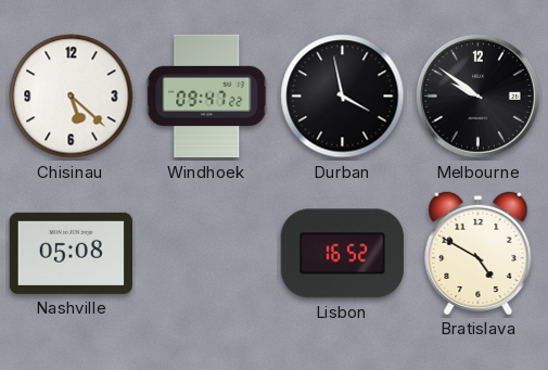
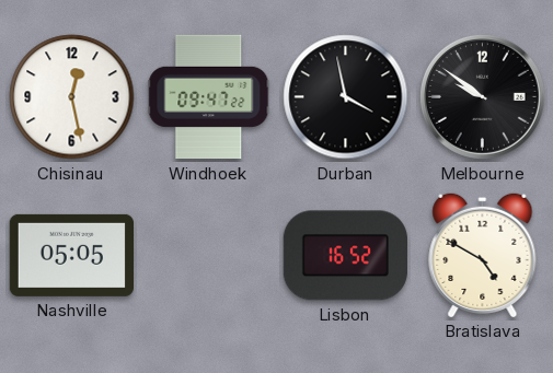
Chisinau: 5:22 -> 12:28
Nashville: 05:08 -> 05:05
